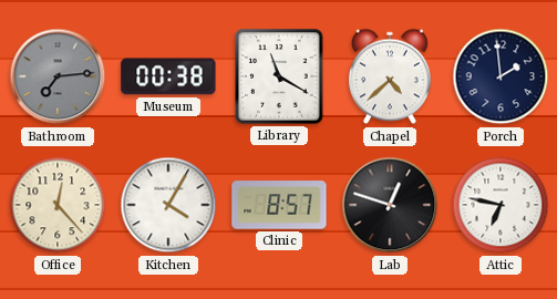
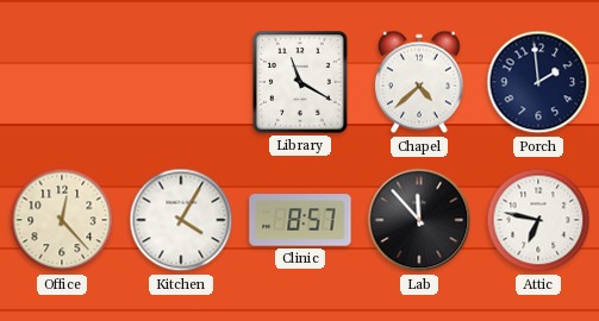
Bathroom: 7:14 -> none
Museum: 00:38 -> none
Lab: 12:48 -> 11:53
